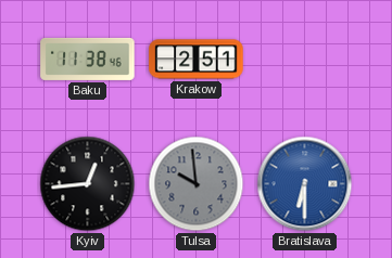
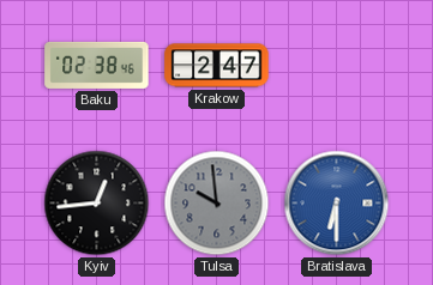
Baku: 11:38 -> 02:38
Krakow: 2:51 -> 2:47
